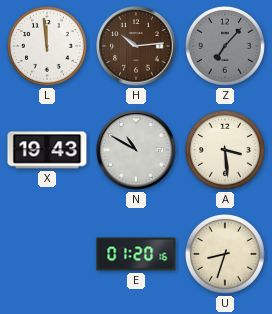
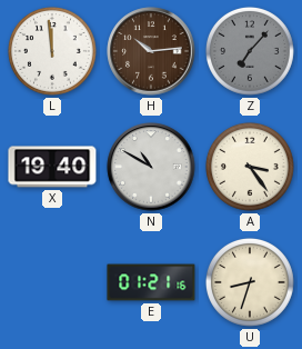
X: 19:43 -> 19:40
A: 3:29 -> 3:24
E: 01:20 -> 01:21
